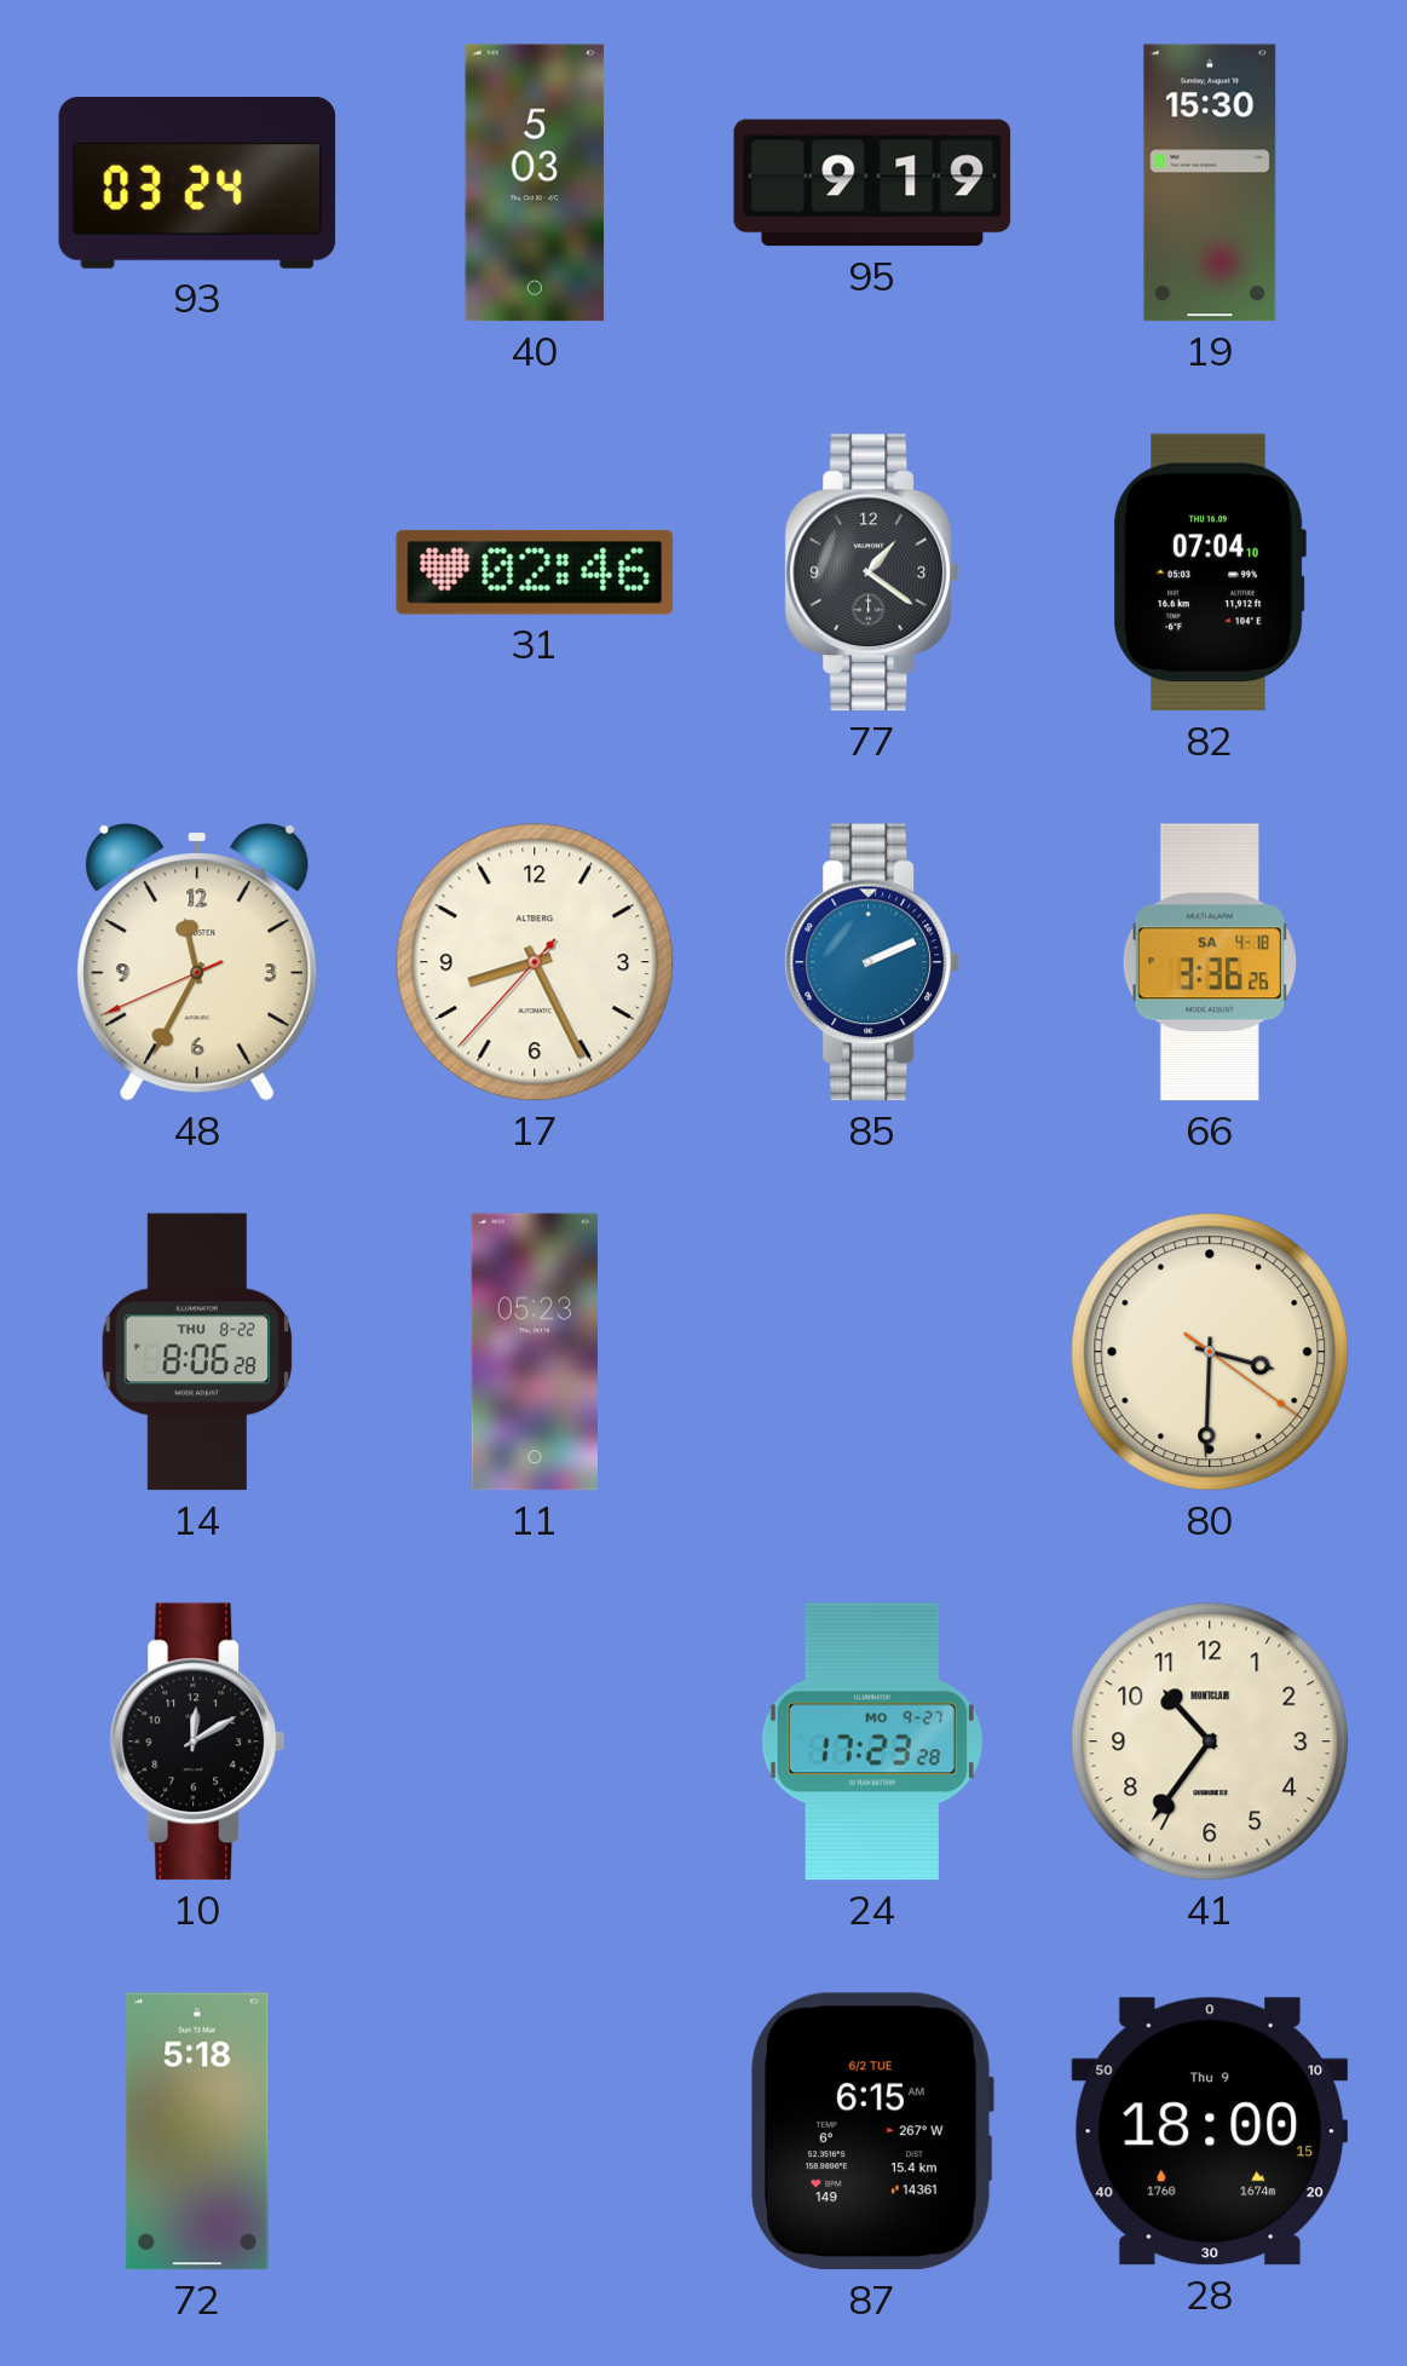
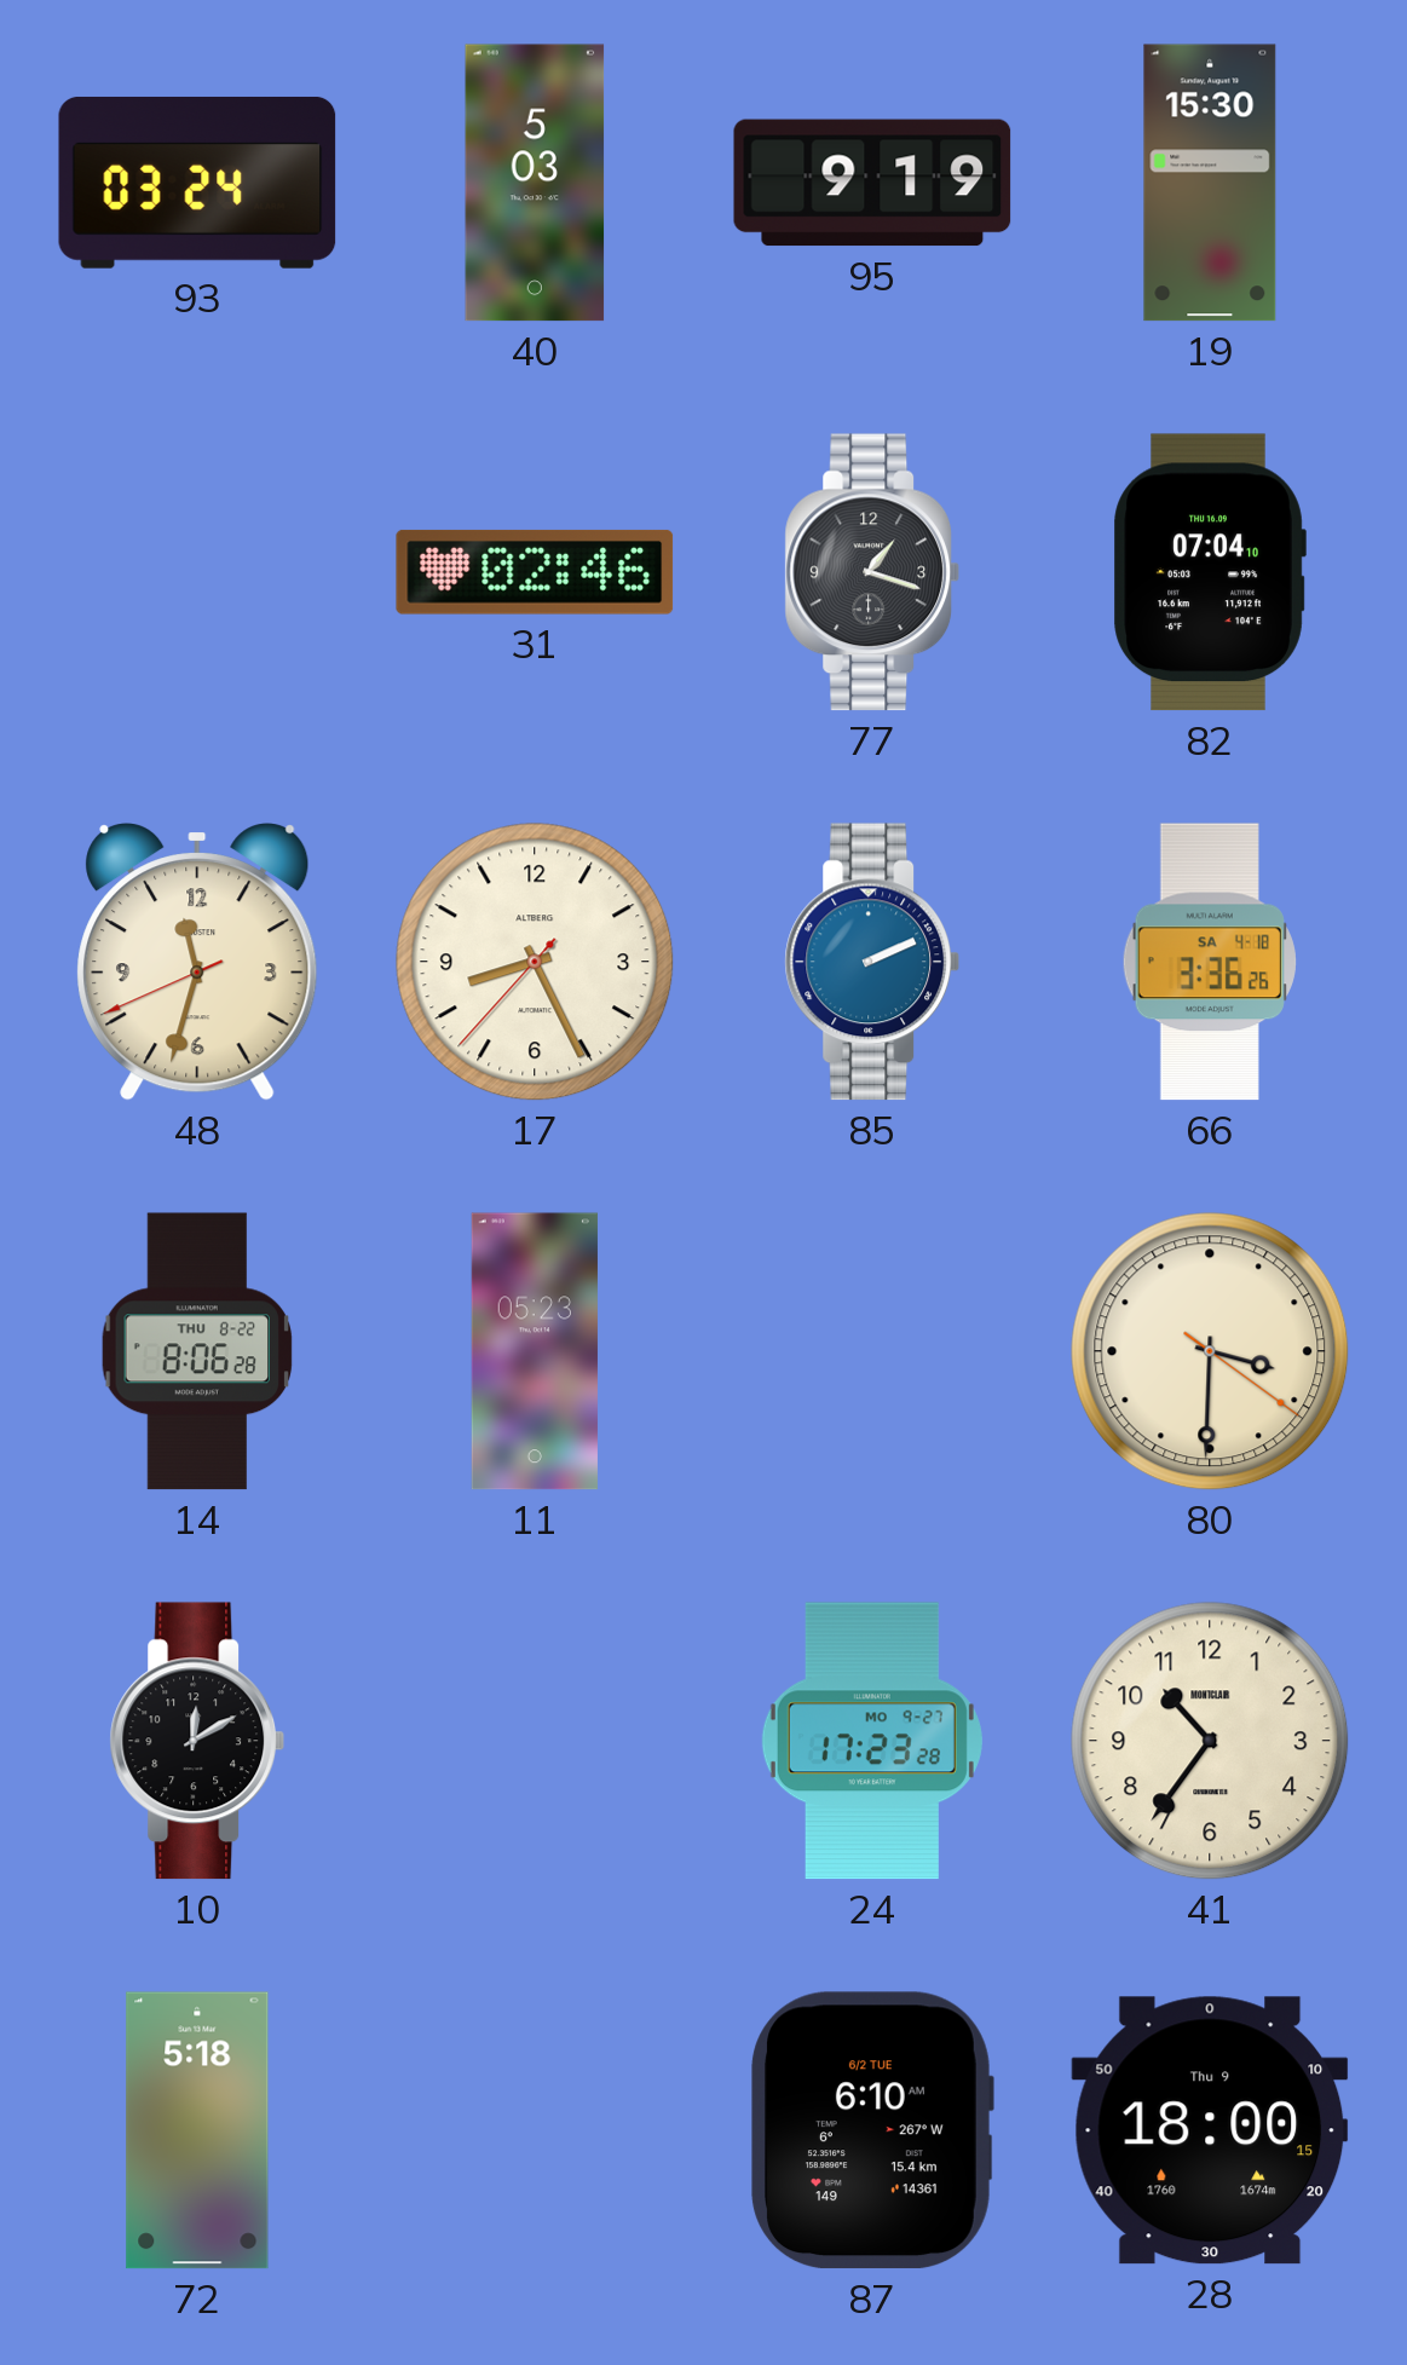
77: 1:21 -> 1:18
48: 11:34 -> 11:32
87: 6:15 -> 6:10
